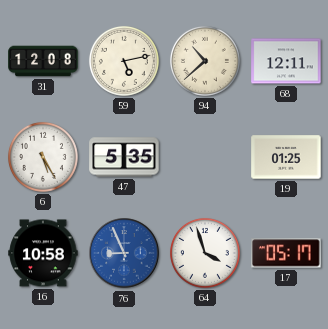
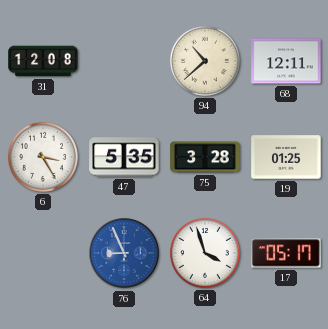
59: 5:13 -> none
6: 5:25 -> 3:25
75: none -> 3:28
16: 10:58 -> none
